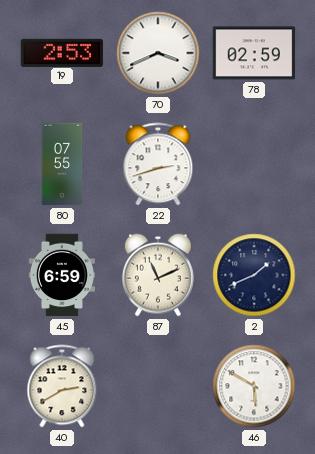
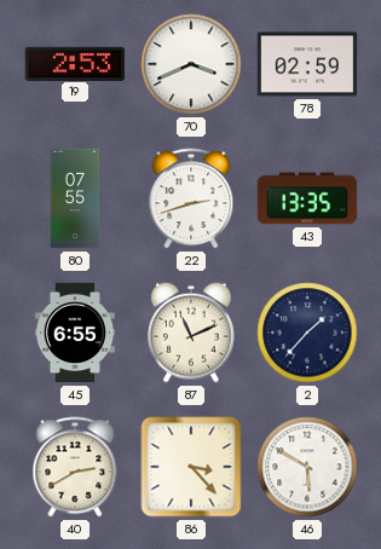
43: none -> 13:35
45: 6:59 -> 6:55
2: 1:41 -> 1:37
86: none -> 3:23
